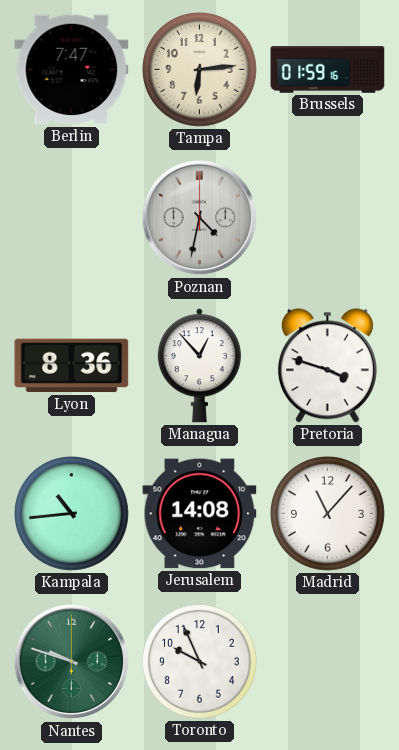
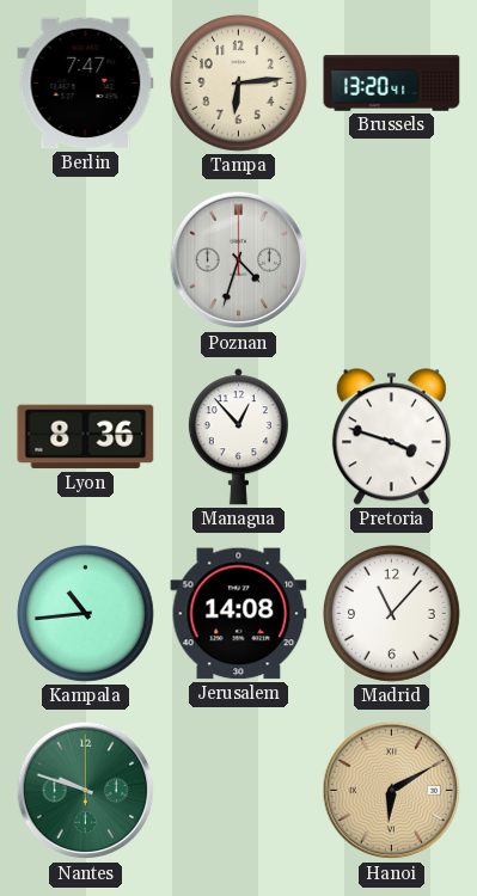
Brussels: 01:59 -> 13:20
Poznan: 4:32 -> 4:33
Toronto: 9:56 -> none
Hanoi: none -> 6:10
